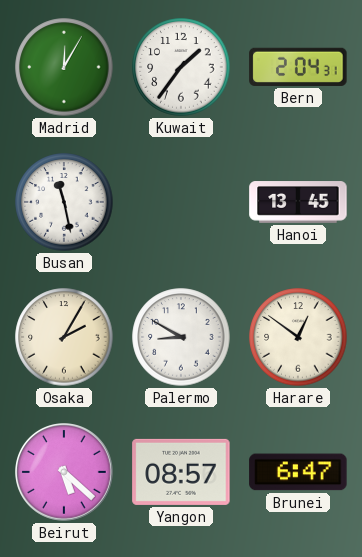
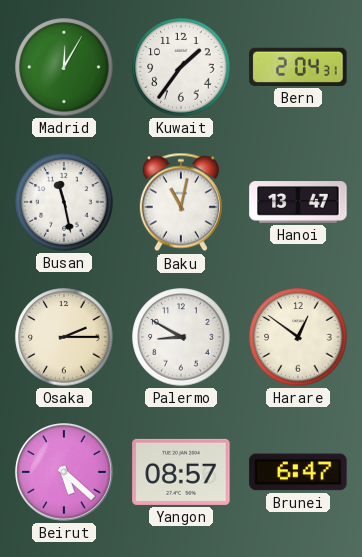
Baku: none -> 11:02
Hanoi: 13:45 -> 13:47
Osaka: 2:05 -> 2:15
